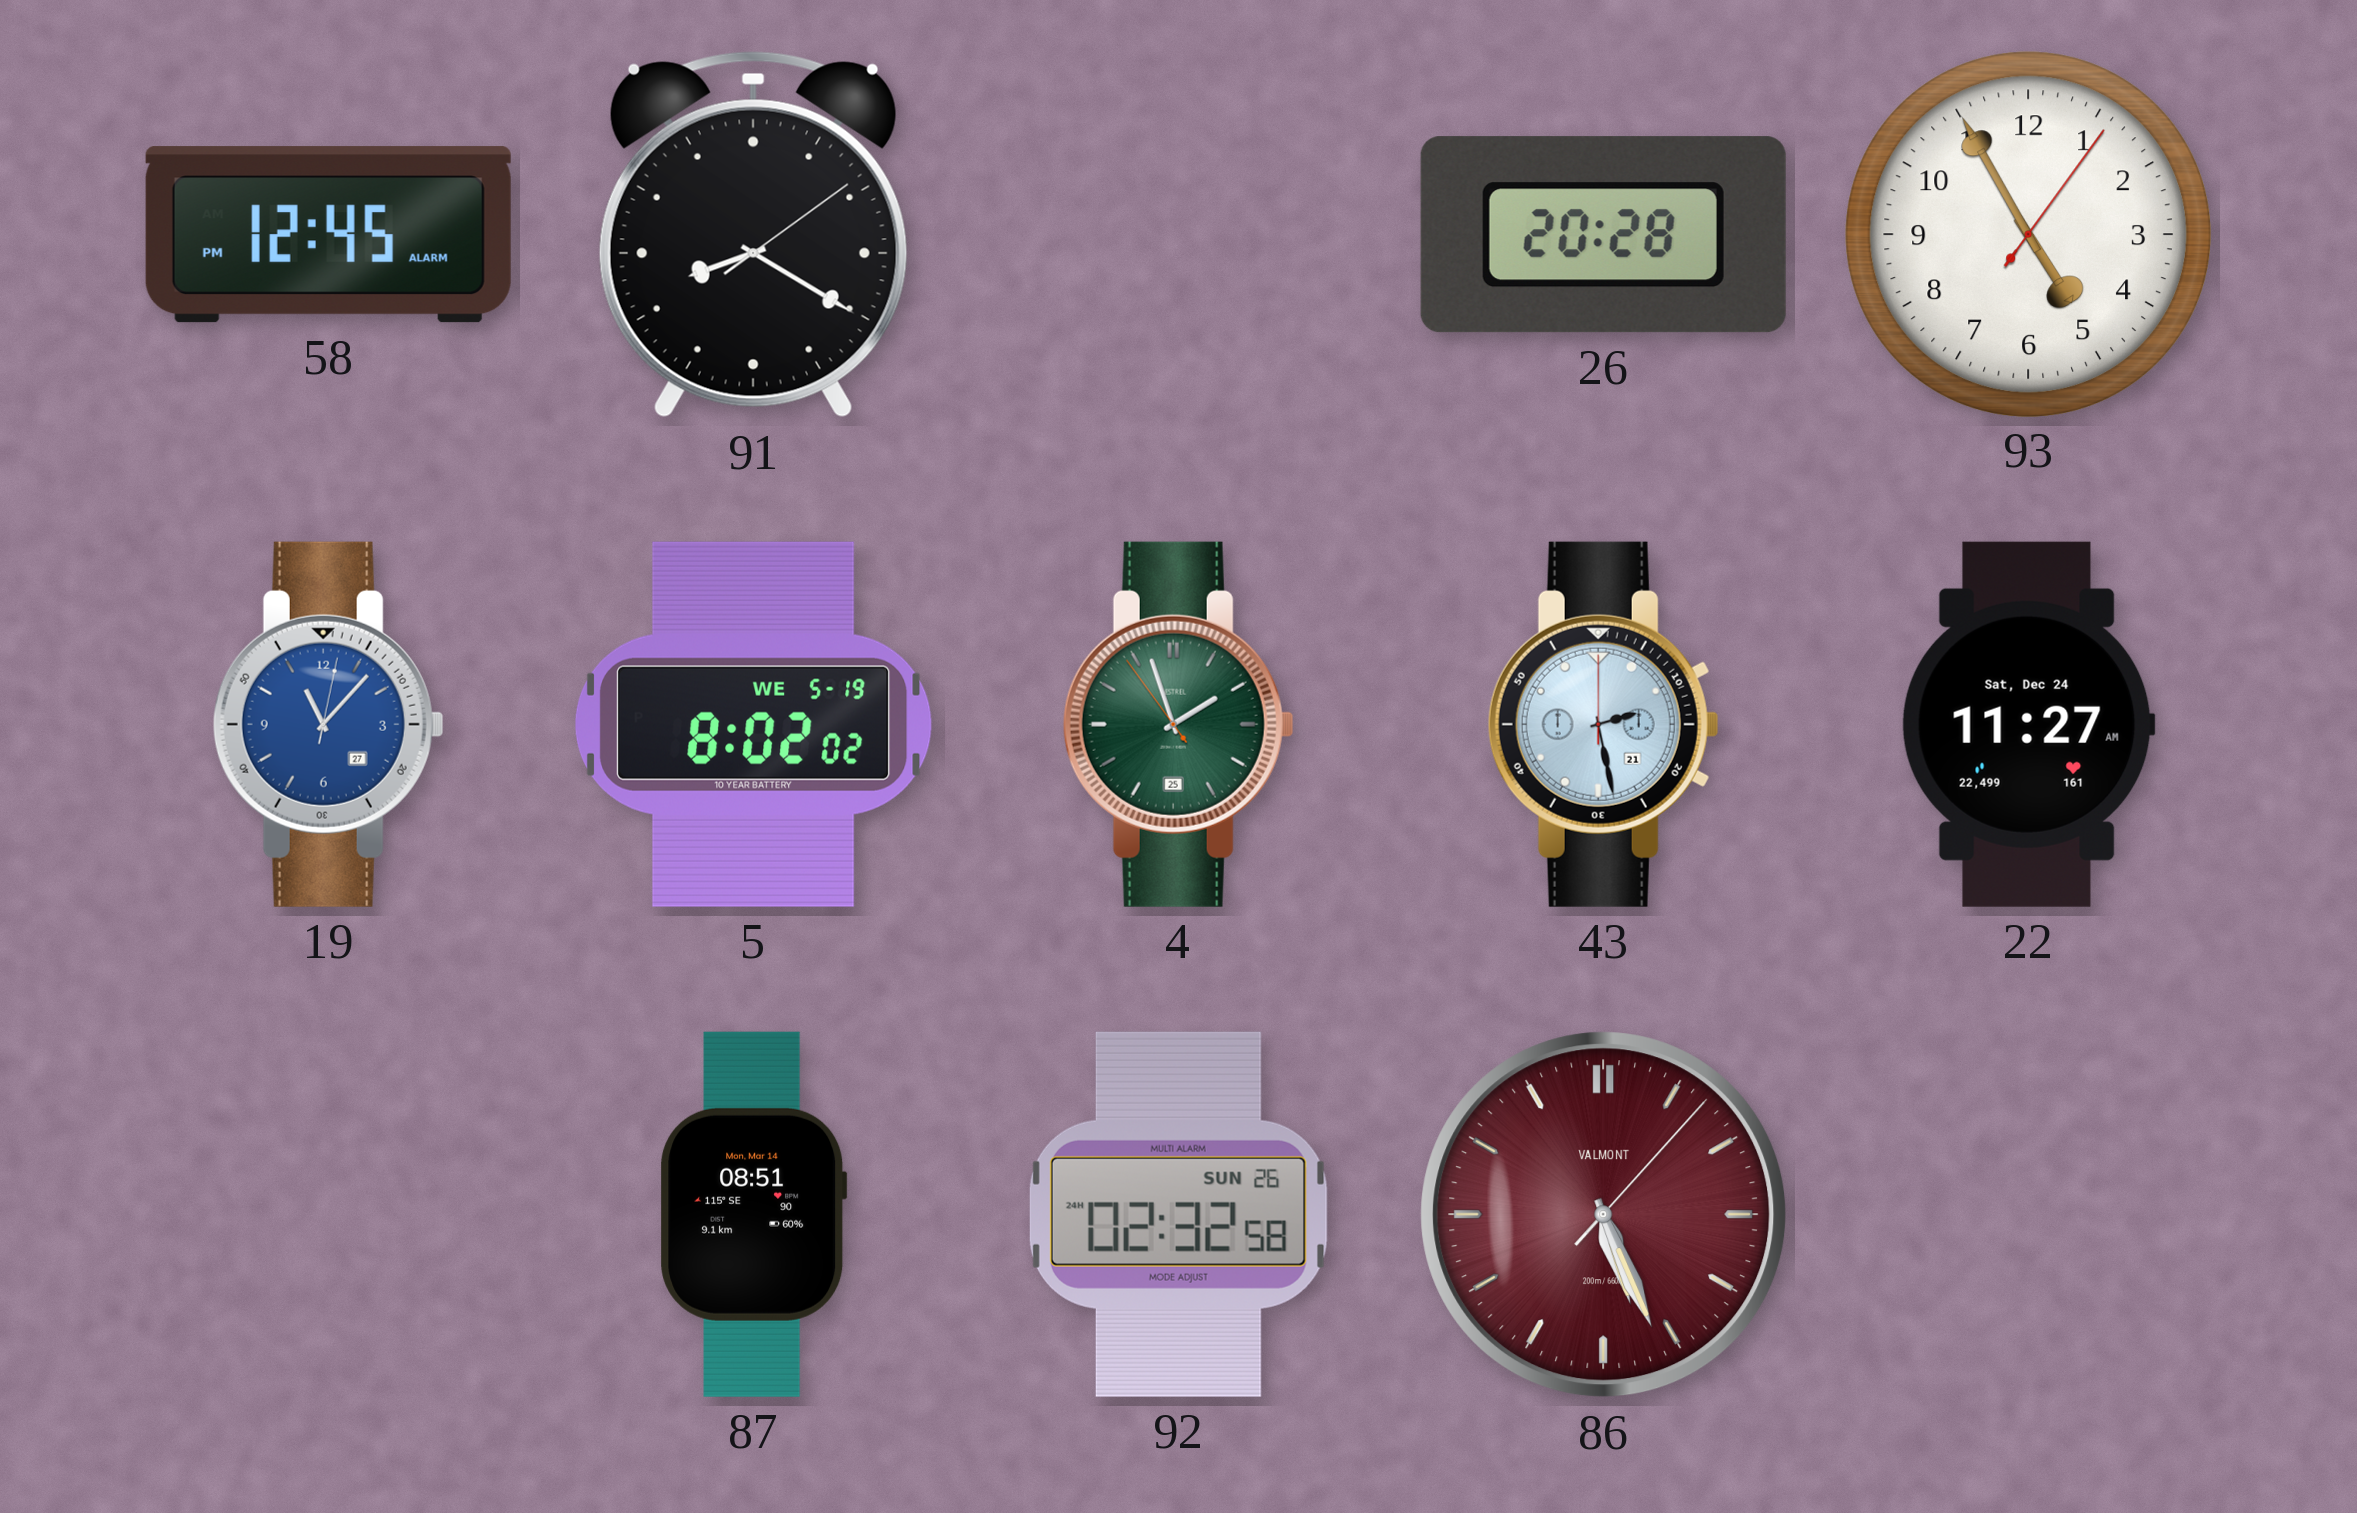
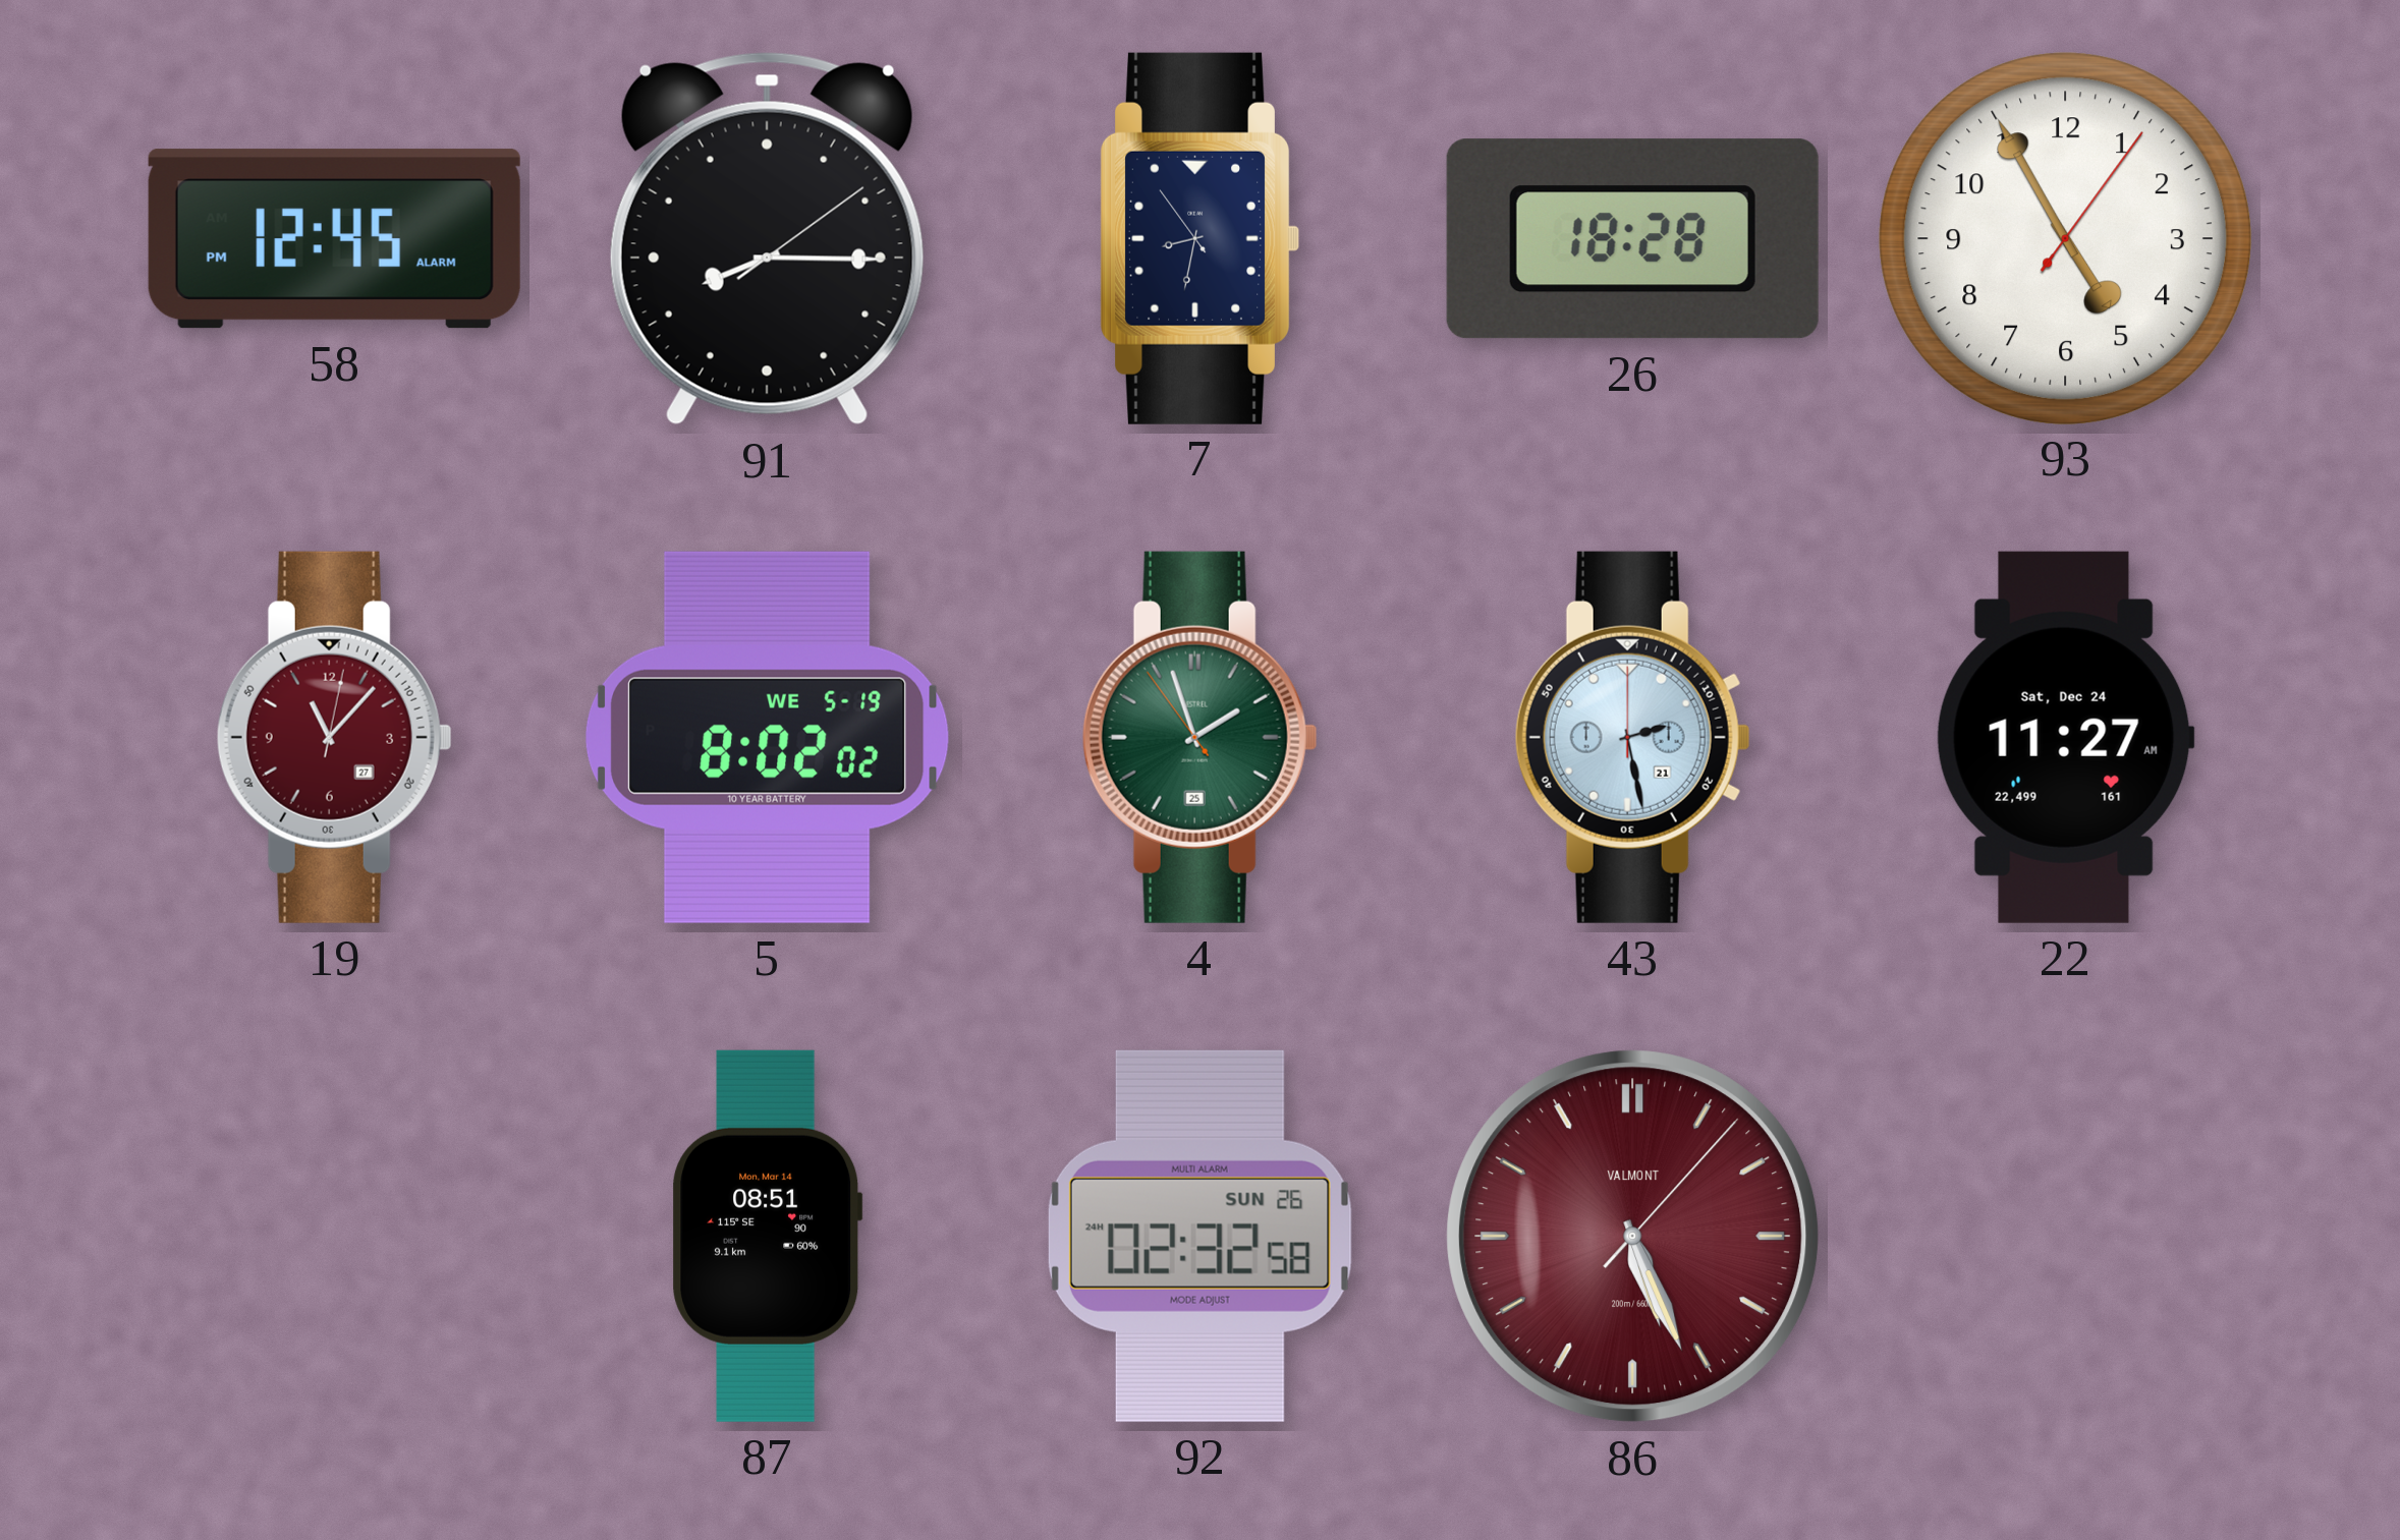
91: 8:20 -> 8:15
7: none -> 8:31
26: 20:28 -> 18:28
19 dial: blue -> burgundy
